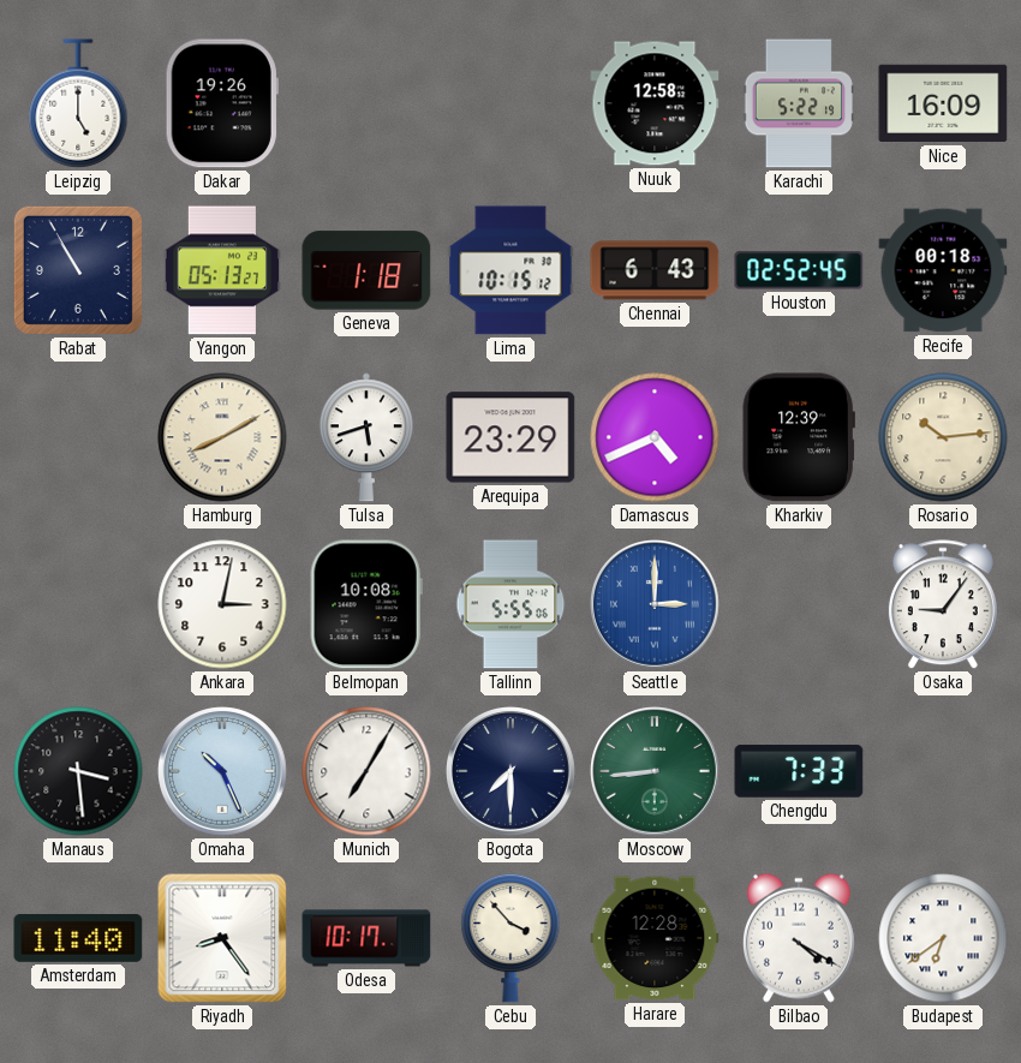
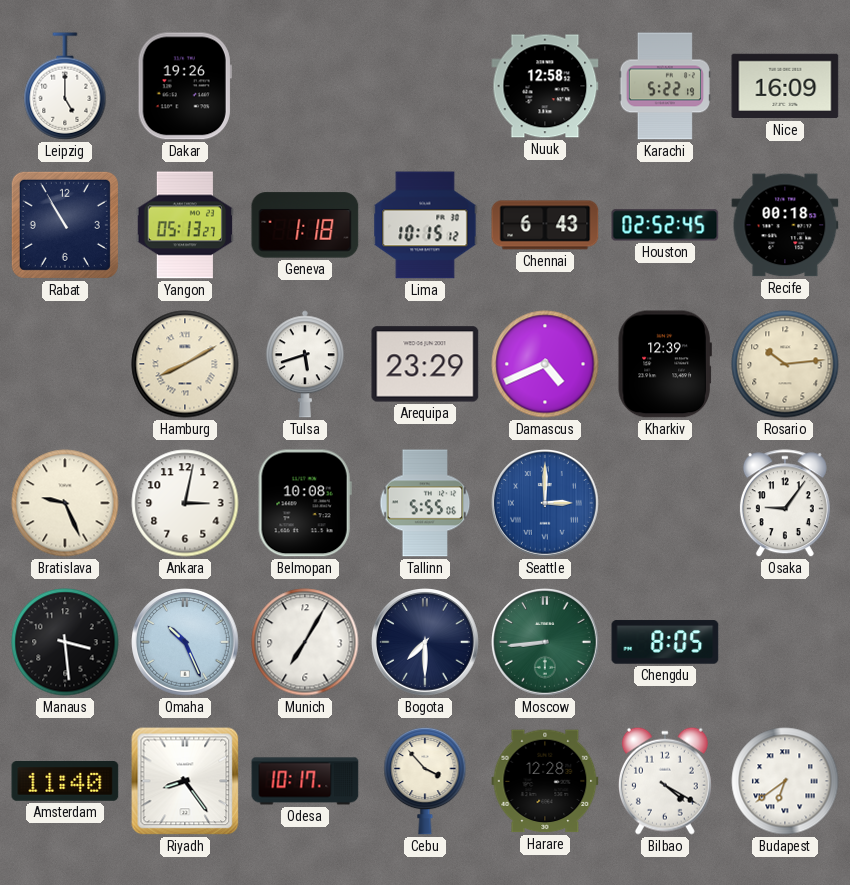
Bratislava: none -> 9:26
Chengdu: 7:33 -> 8:05
